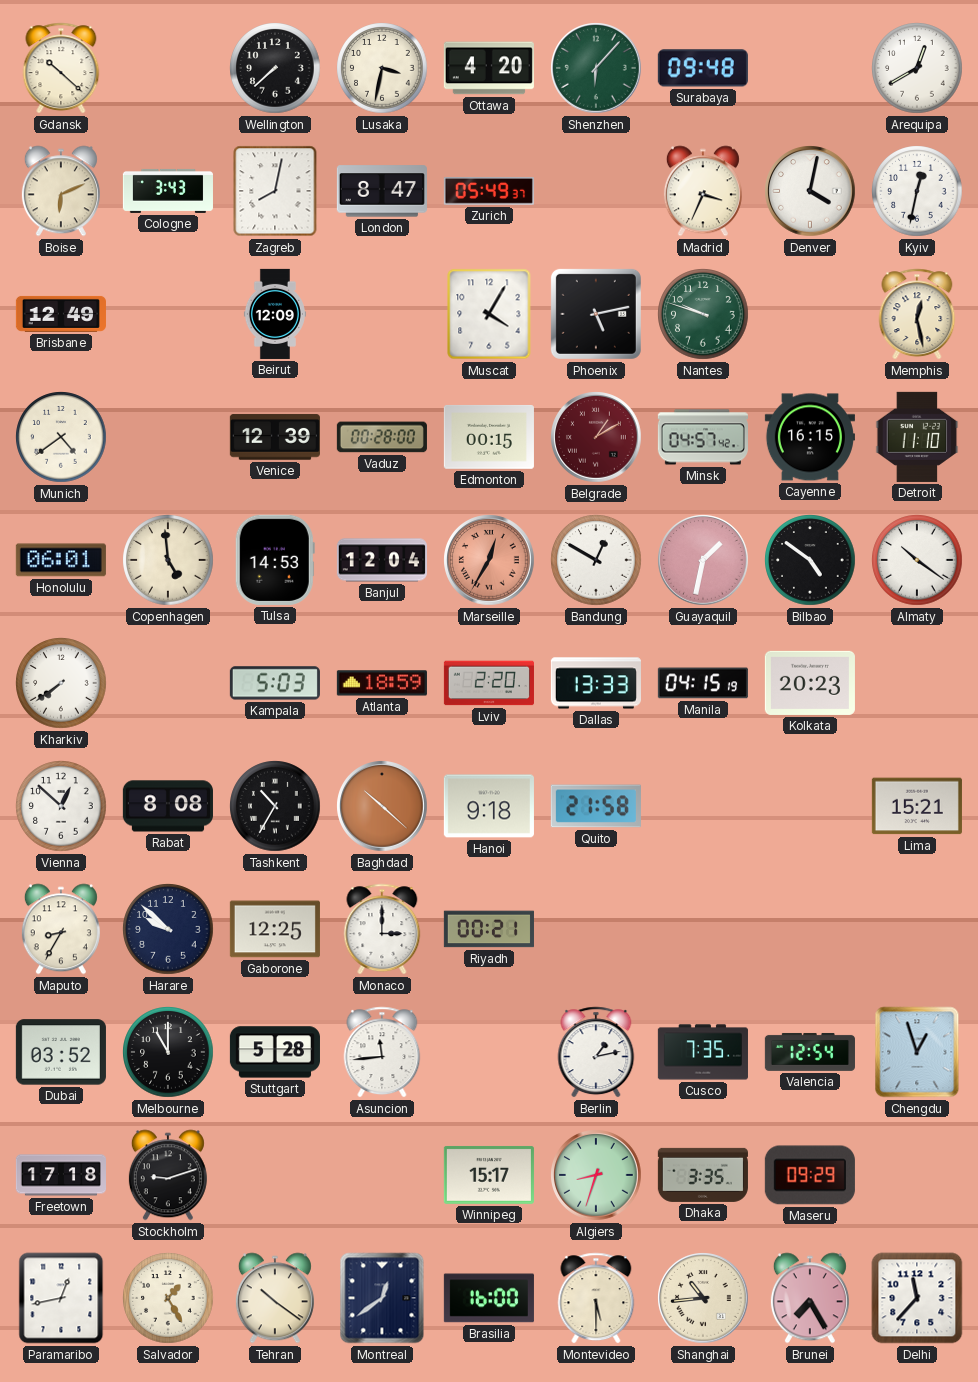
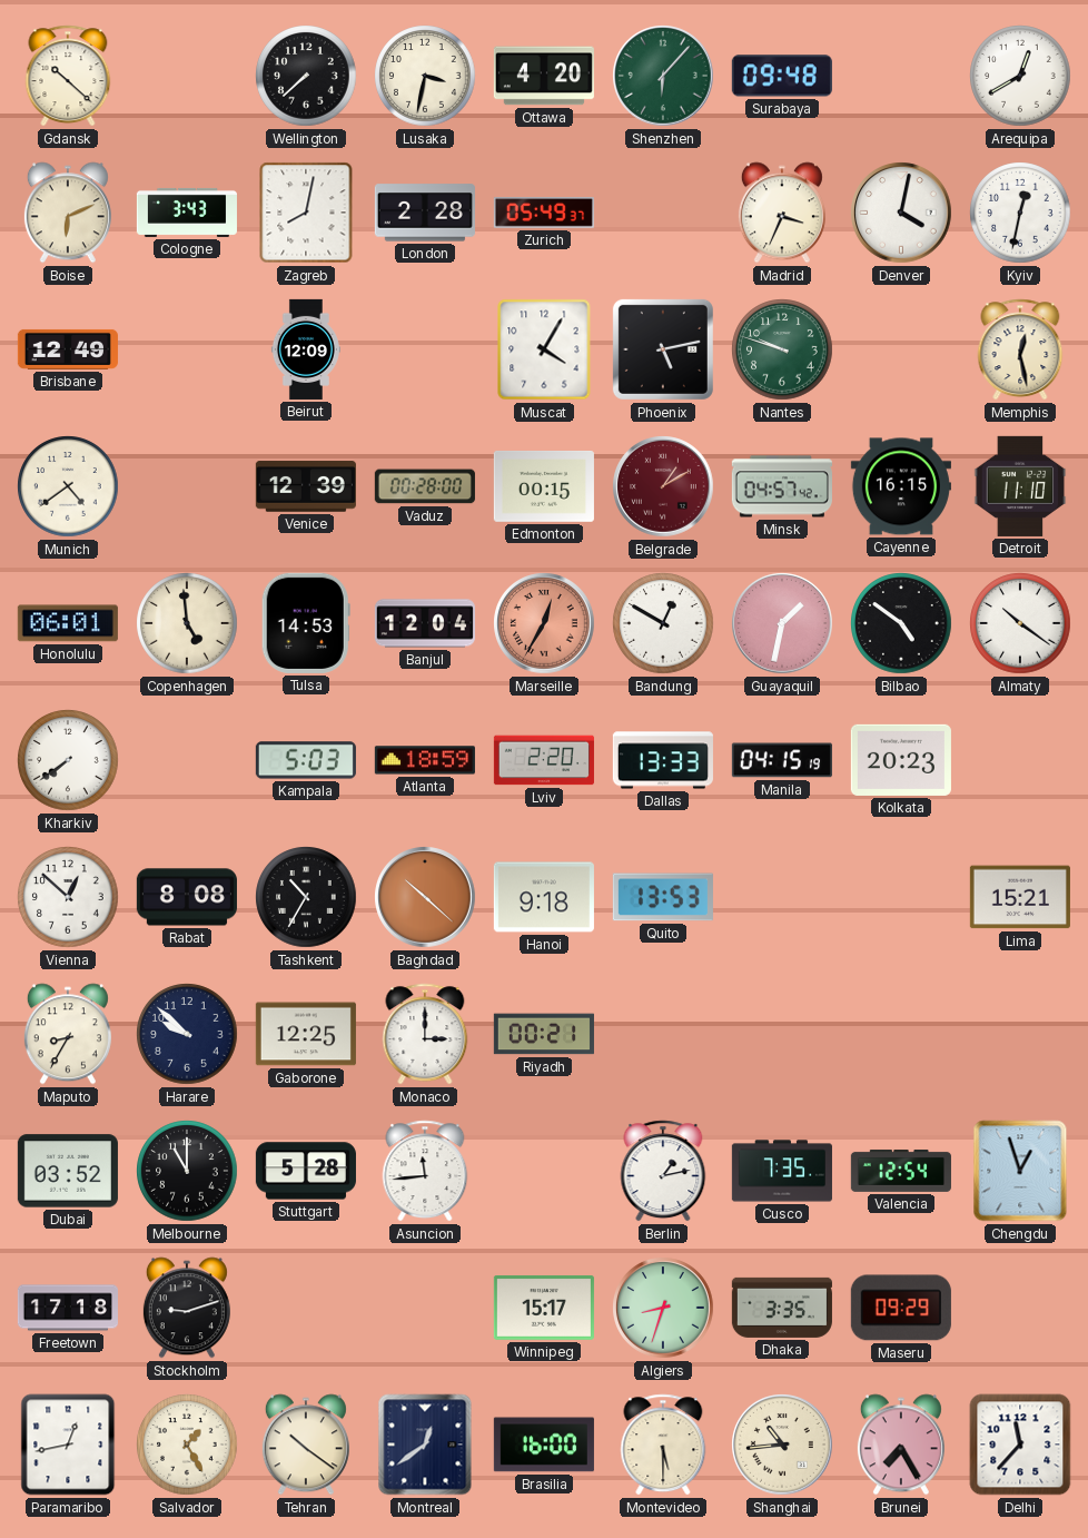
London: 8:47 -> 2:28
Quito: 21:58 -> 13:53
